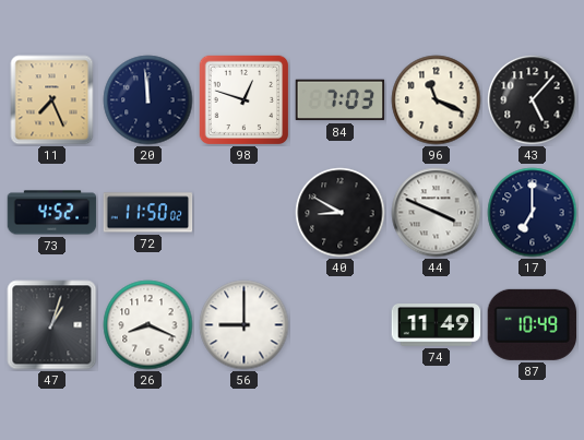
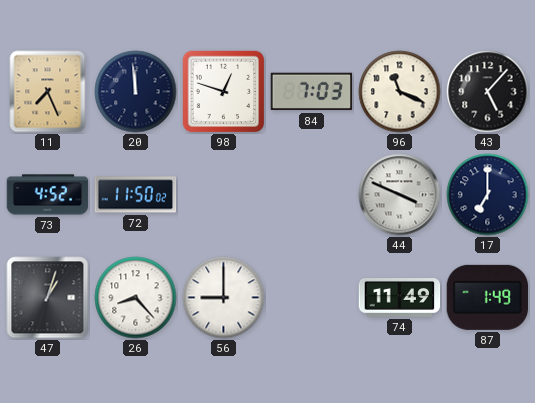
40: 8:50 -> none
26: 8:19 -> 8:23
87: 10:49 -> 1:49
